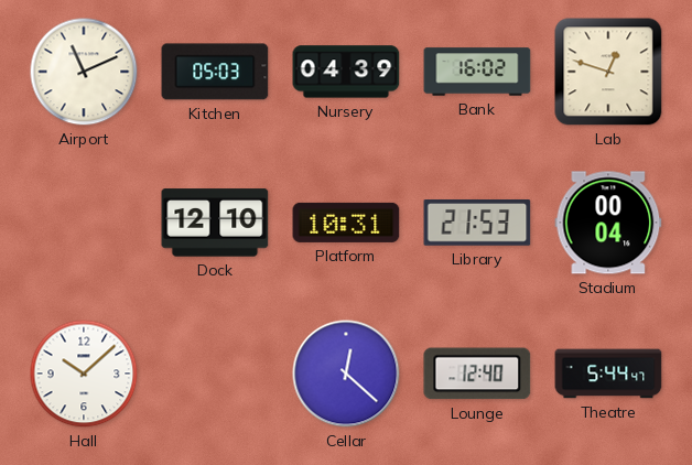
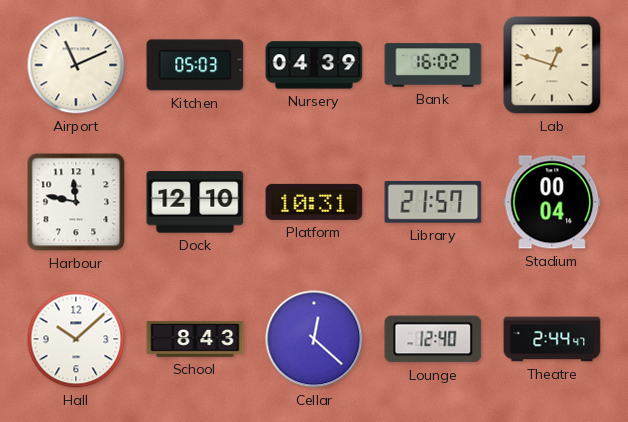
Harbour: none -> 11:47
Library: 21:53 -> 21:57
School: none -> 8:43
Theatre: 5:44 -> 2:44
